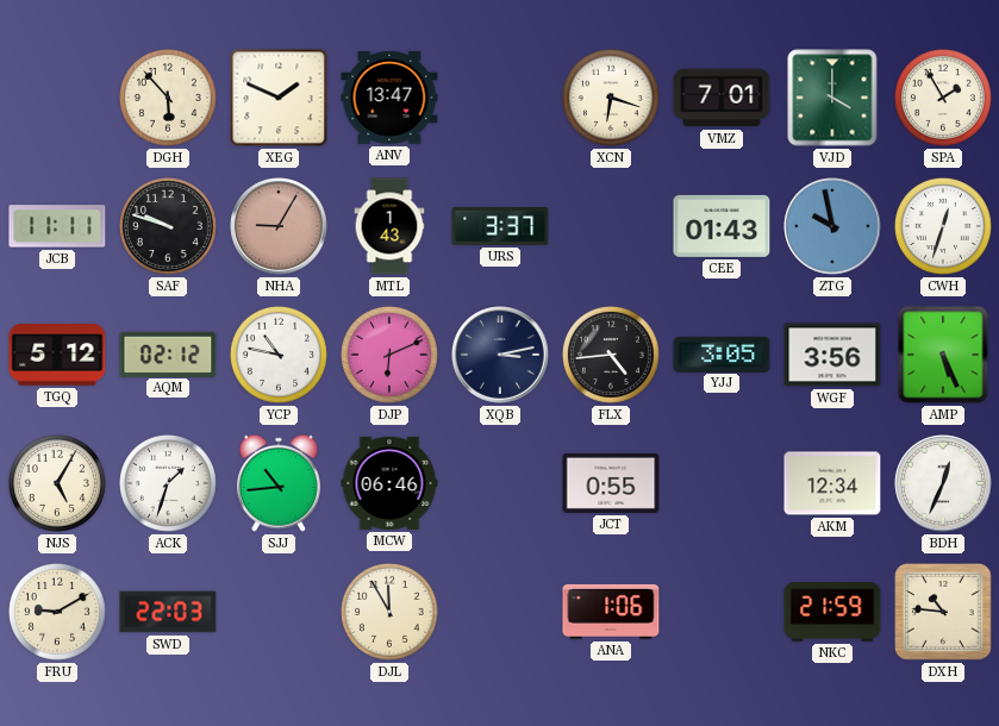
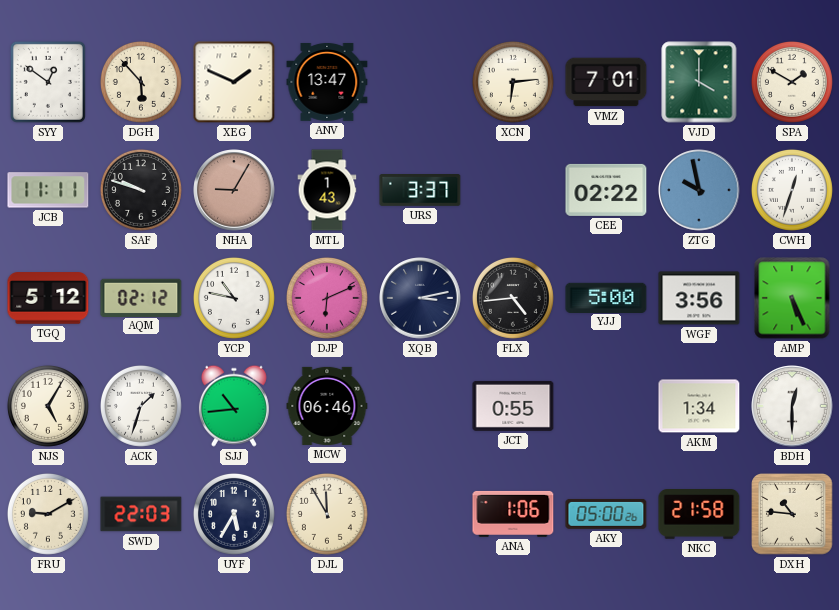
SYY: none -> 12:51
XCN: 6:18 -> 6:14
SPA: 1:55 -> 1:50
CEE: 01:43 -> 02:22
YJJ: 3:05 -> 5:00
AKM: 12:34 -> 1:34
BDH: 12:34 -> 12:30
UYF: none -> 5:35
AKY: none -> 05:00
NKC: 21:59 -> 21:58
